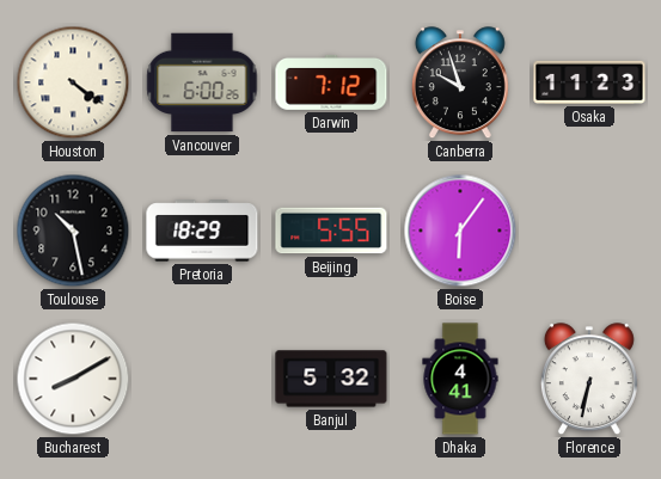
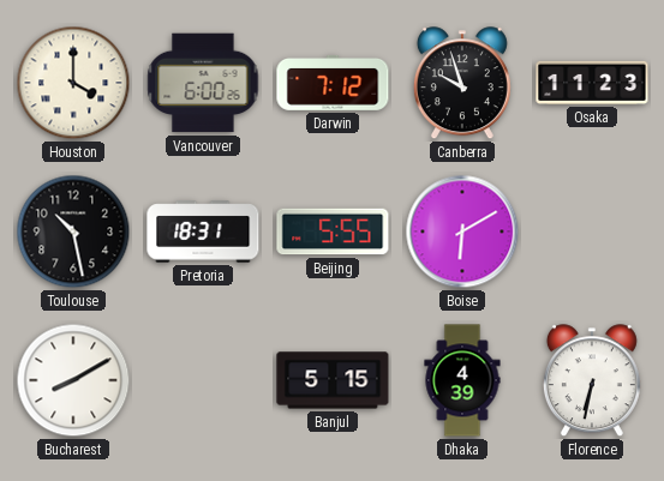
Houston: 4:21 -> 4:00
Pretoria: 18:29 -> 18:31
Boise: 6:06 -> 6:10
Banjul: 5:32 -> 5:15
Dhaka: 4:41 -> 4:39
